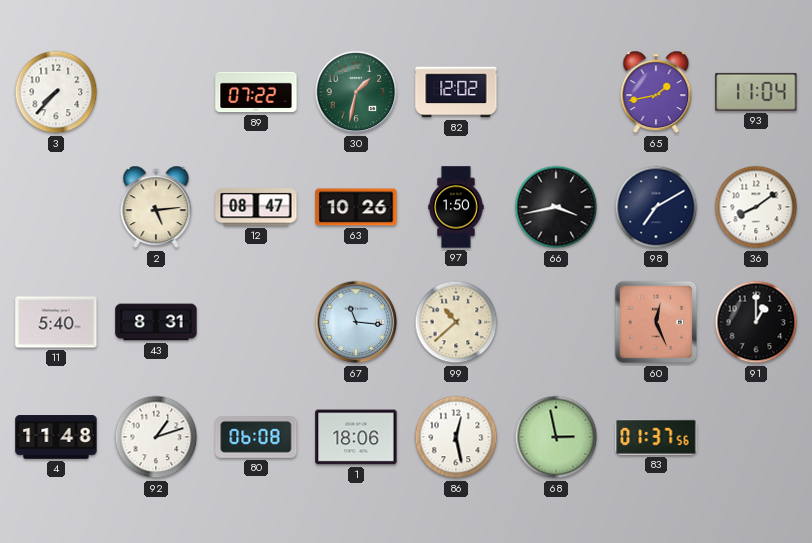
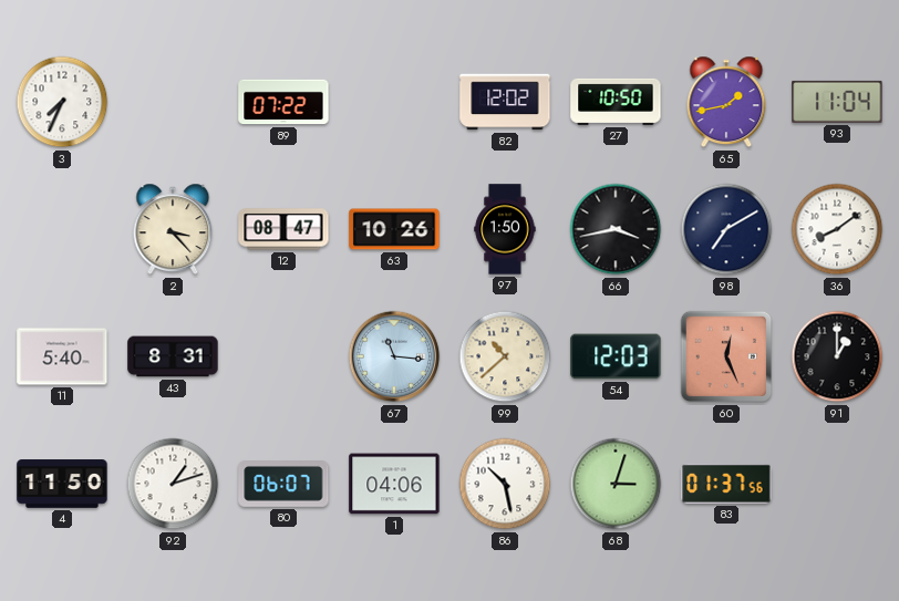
3: 7:37 -> 7:34
30: 1:32 -> none
27: none -> 10:50
2: 5:14 -> 3:23
54: none -> 12:03
4: 11:48 -> 11:50
80: 06:08 -> 06:07
1: 18:06 -> 04:06
86: 12:28 -> 10:28
68: 2:58 -> 3:03
